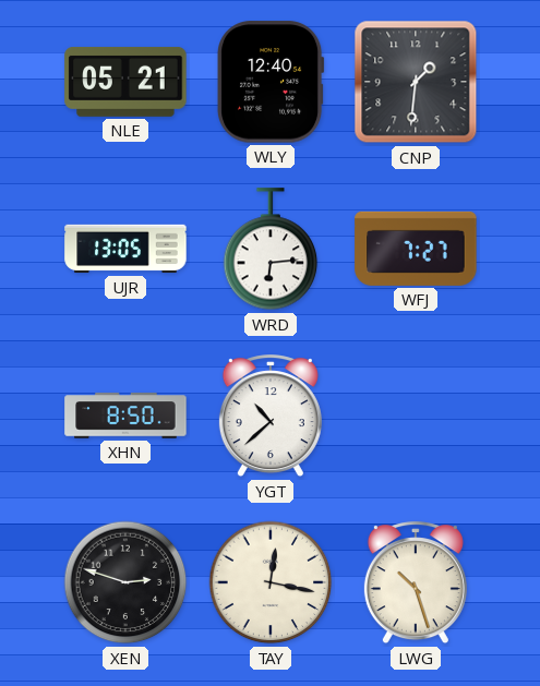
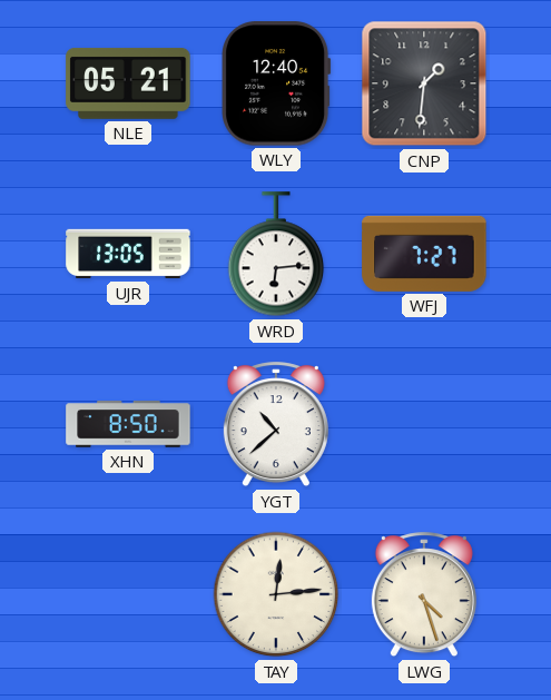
XEN: 2:48 -> none
TAY: 12:17 -> 12:14
LWG: 10:27 -> 4:27
